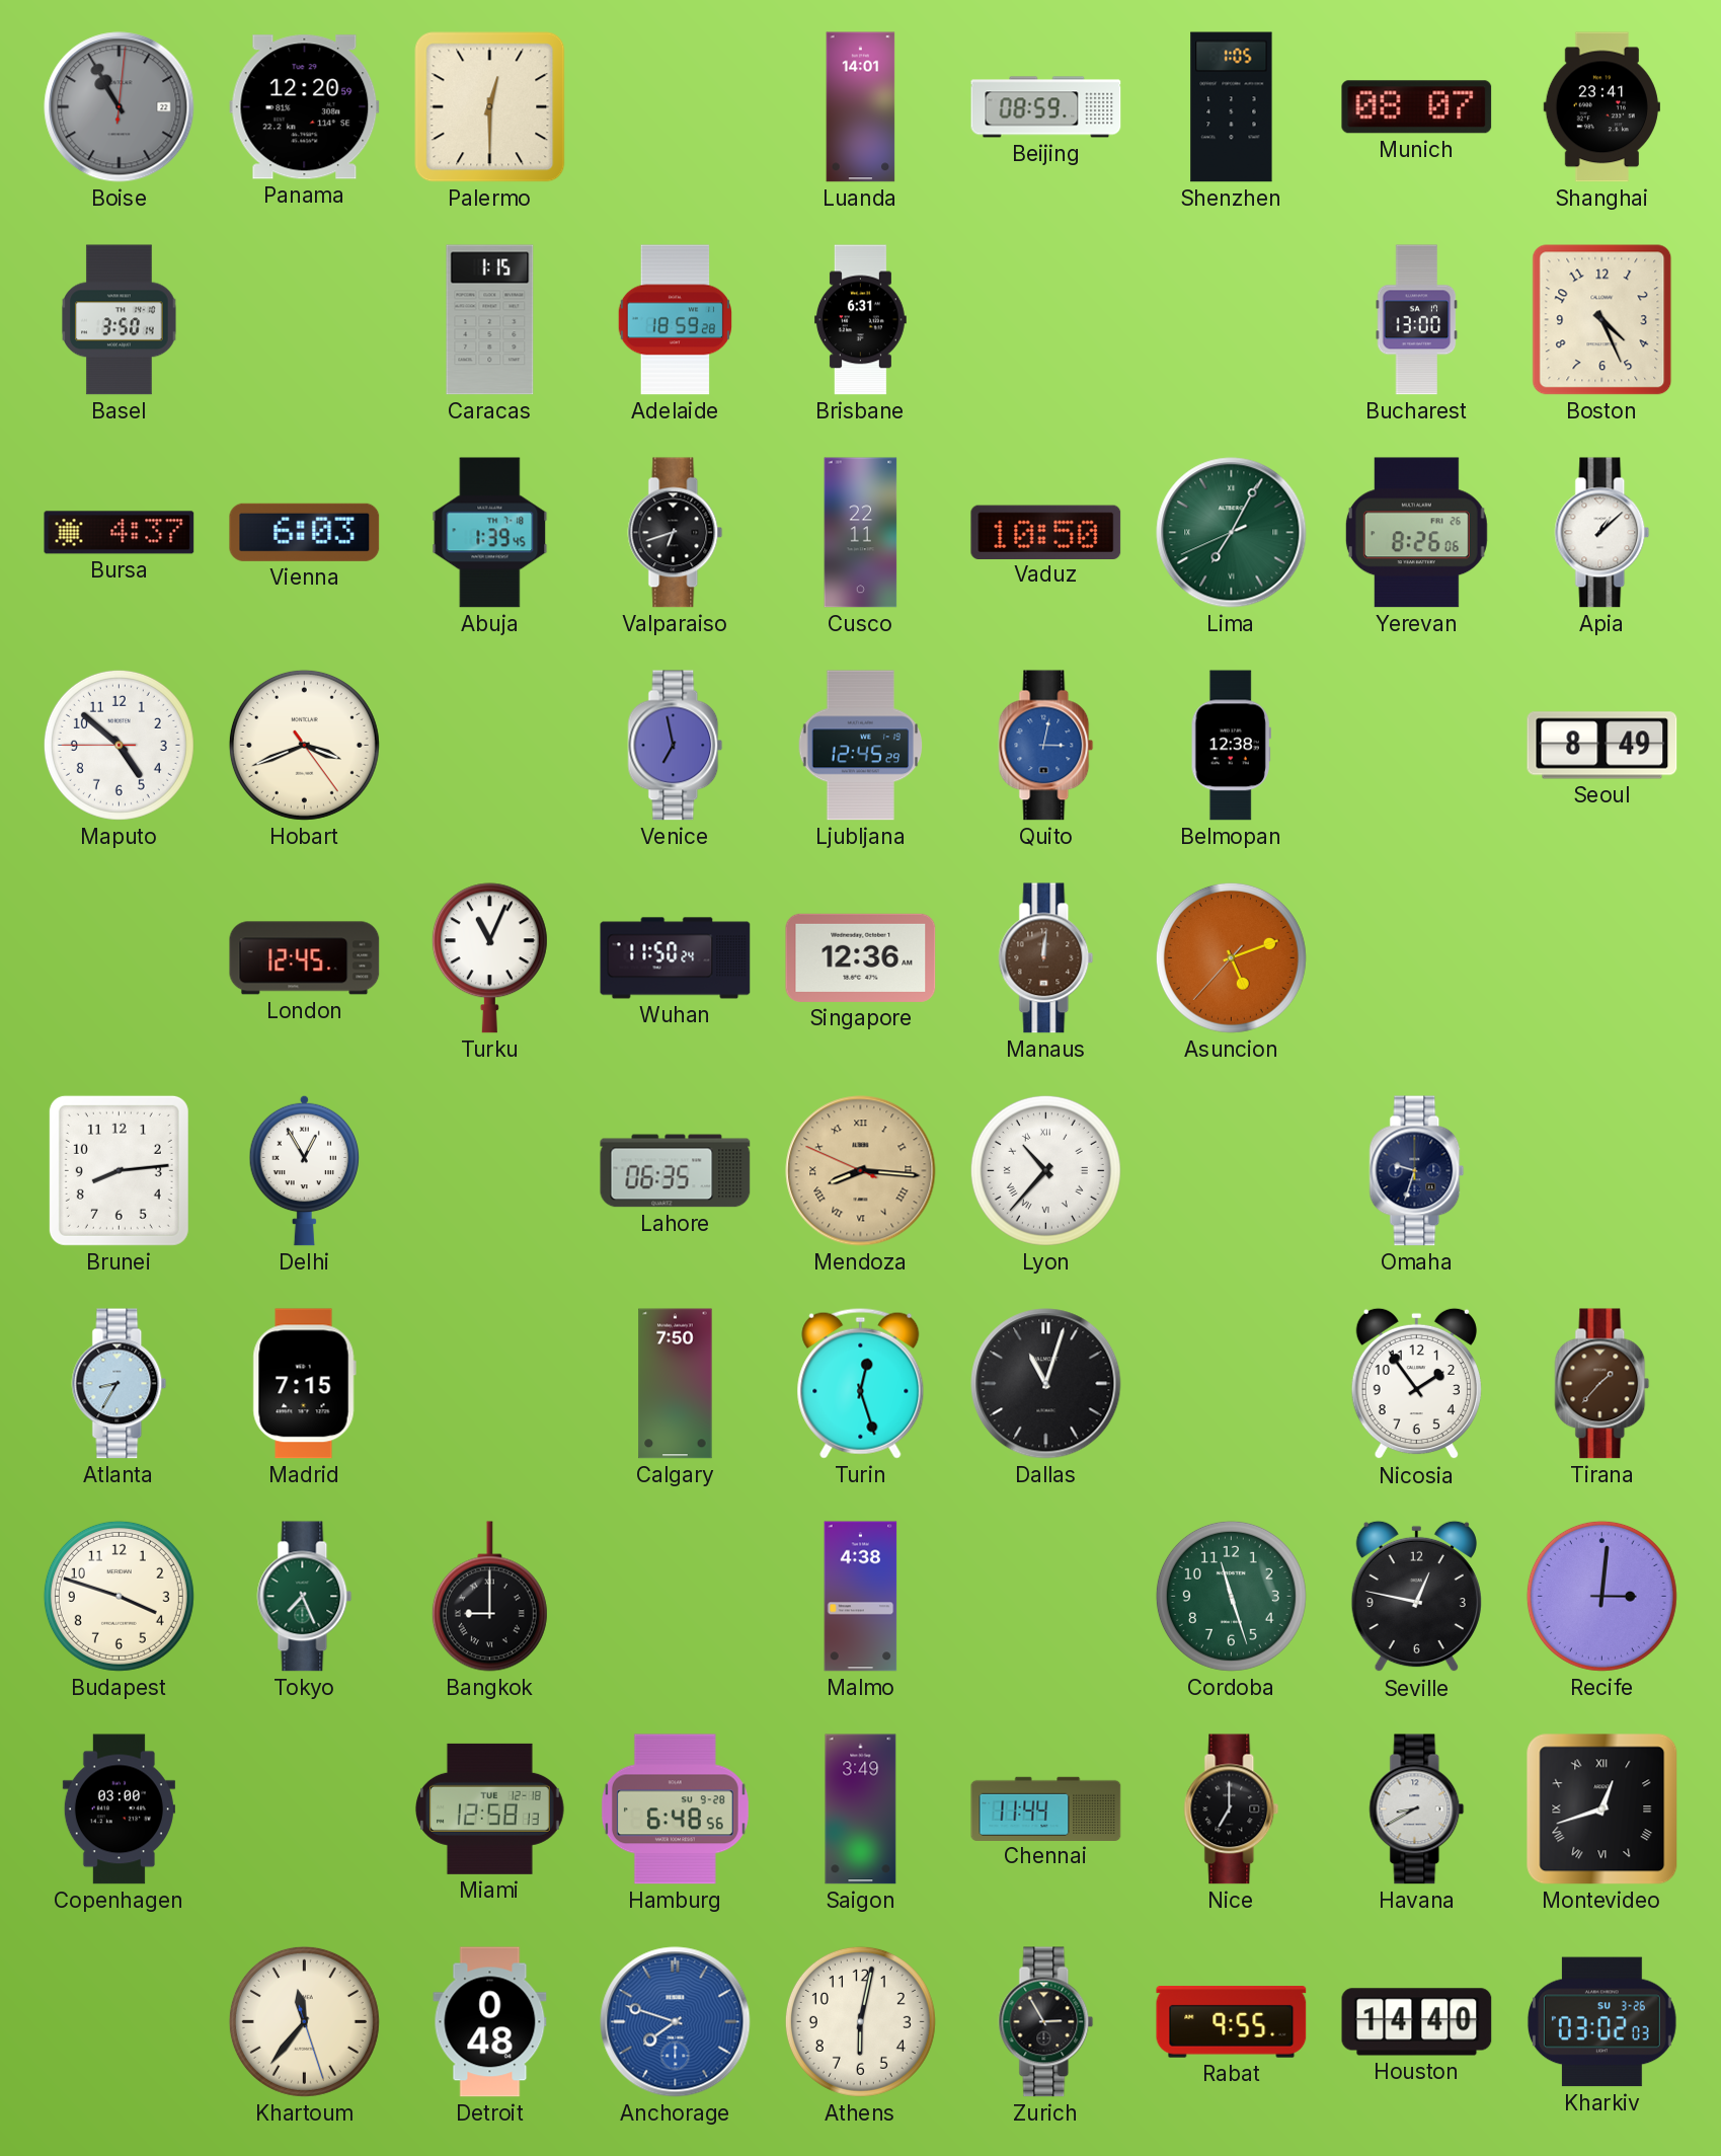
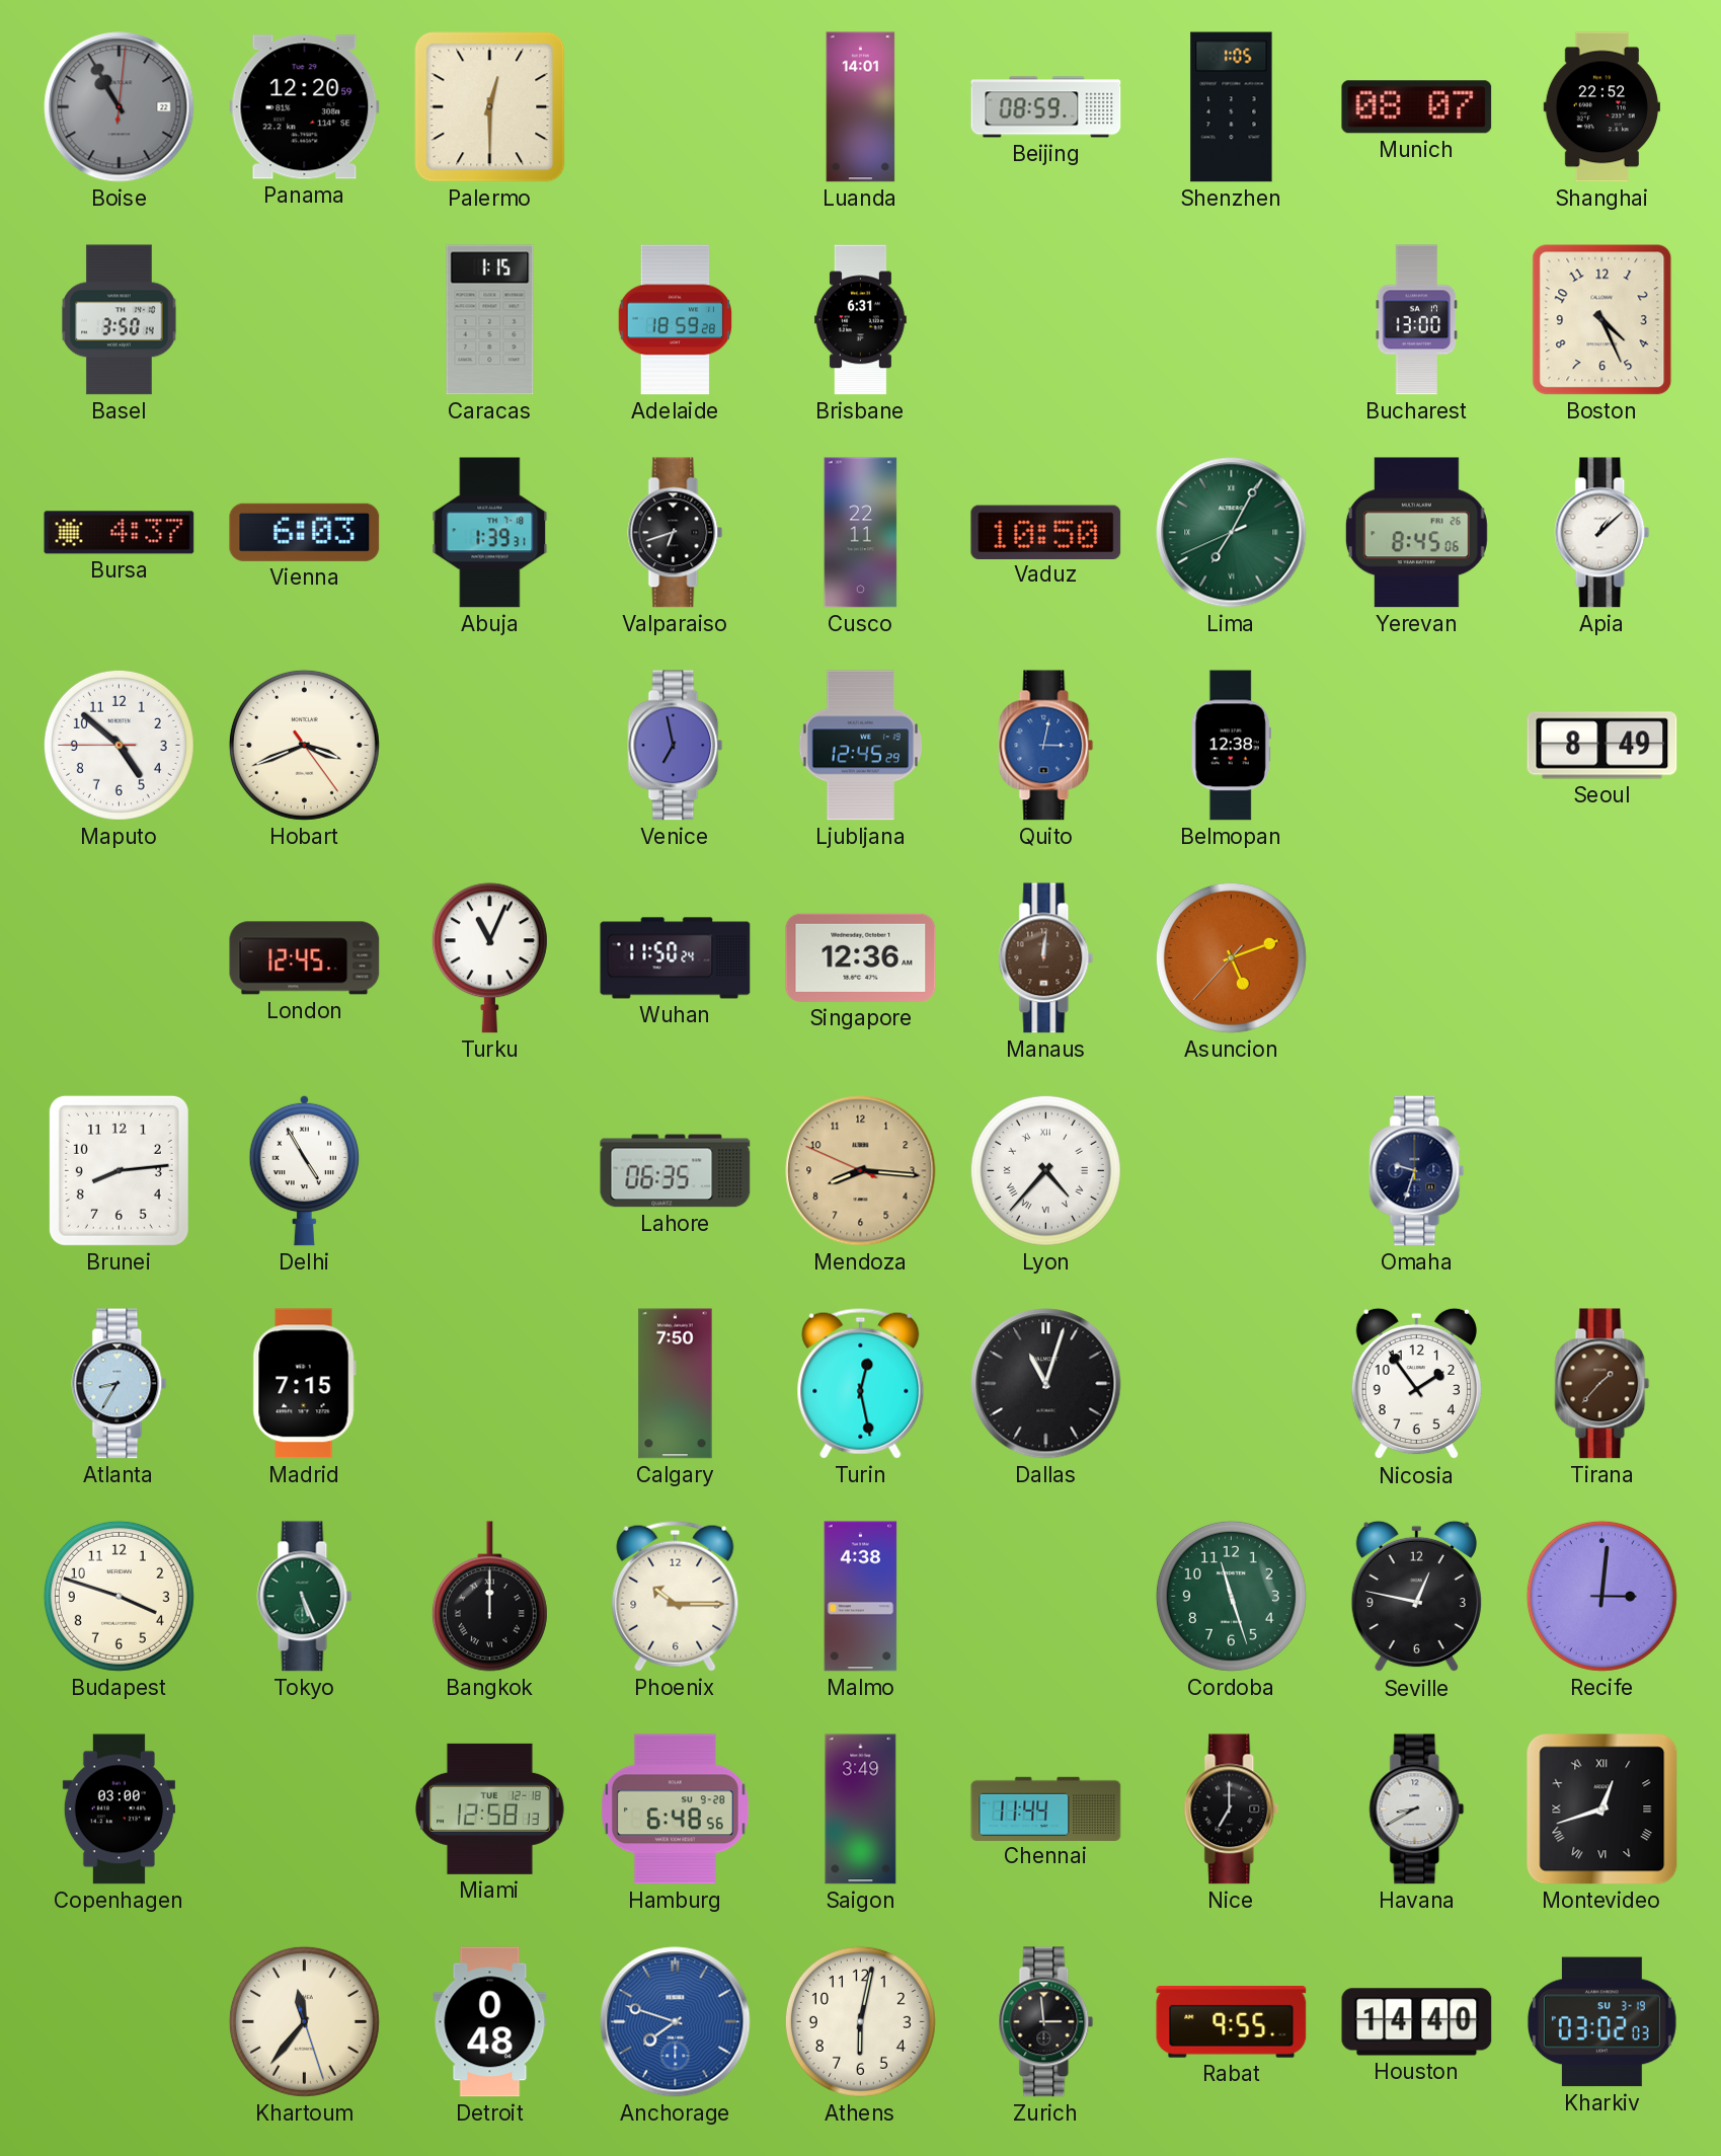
Shanghai: 23:41 -> 22:52
Abuja: 1:39:45 -> 1:39:31
Yerevan: 8:26 -> 8:45
Delhi: 12:55 -> 4:55
Mendoza numerals: Roman -> Arabic
Lyon: 10:37 -> 4:37
Turin: 12:27 -> 12:28
Tokyo: 7:26 -> 5:26
Bangkok: 9:00 -> 12:00
Phoenix: none -> 10:15
Zurich: 2:55 -> 2:59
Kharkiv date: SU 3-26 -> SU 3-19
